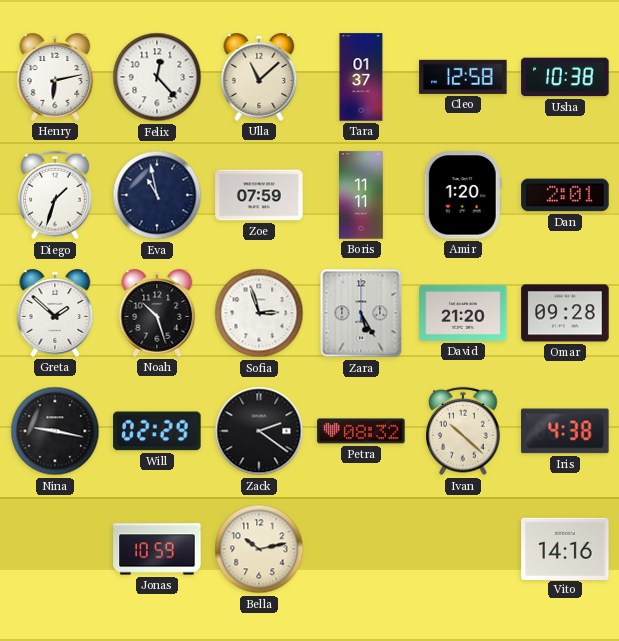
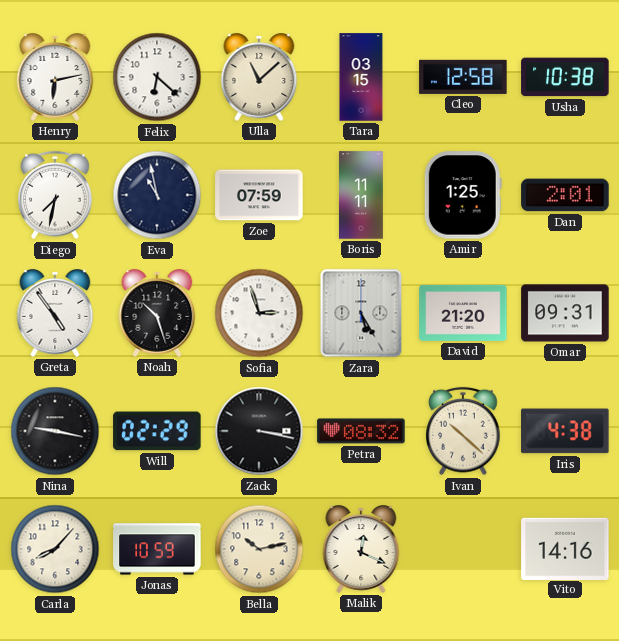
Felix: 12:23 -> 6:22
Tara: 01:37 -> 03:15
Diego: 1:33 -> 7:32
Amir: 1:20 -> 1:25
Greta: 1:52 -> 4:54
Omar: 09:28 -> 09:31
Zack: 2:21 -> 3:17
Carla: none -> 8:07
Malik: none -> 12:19
